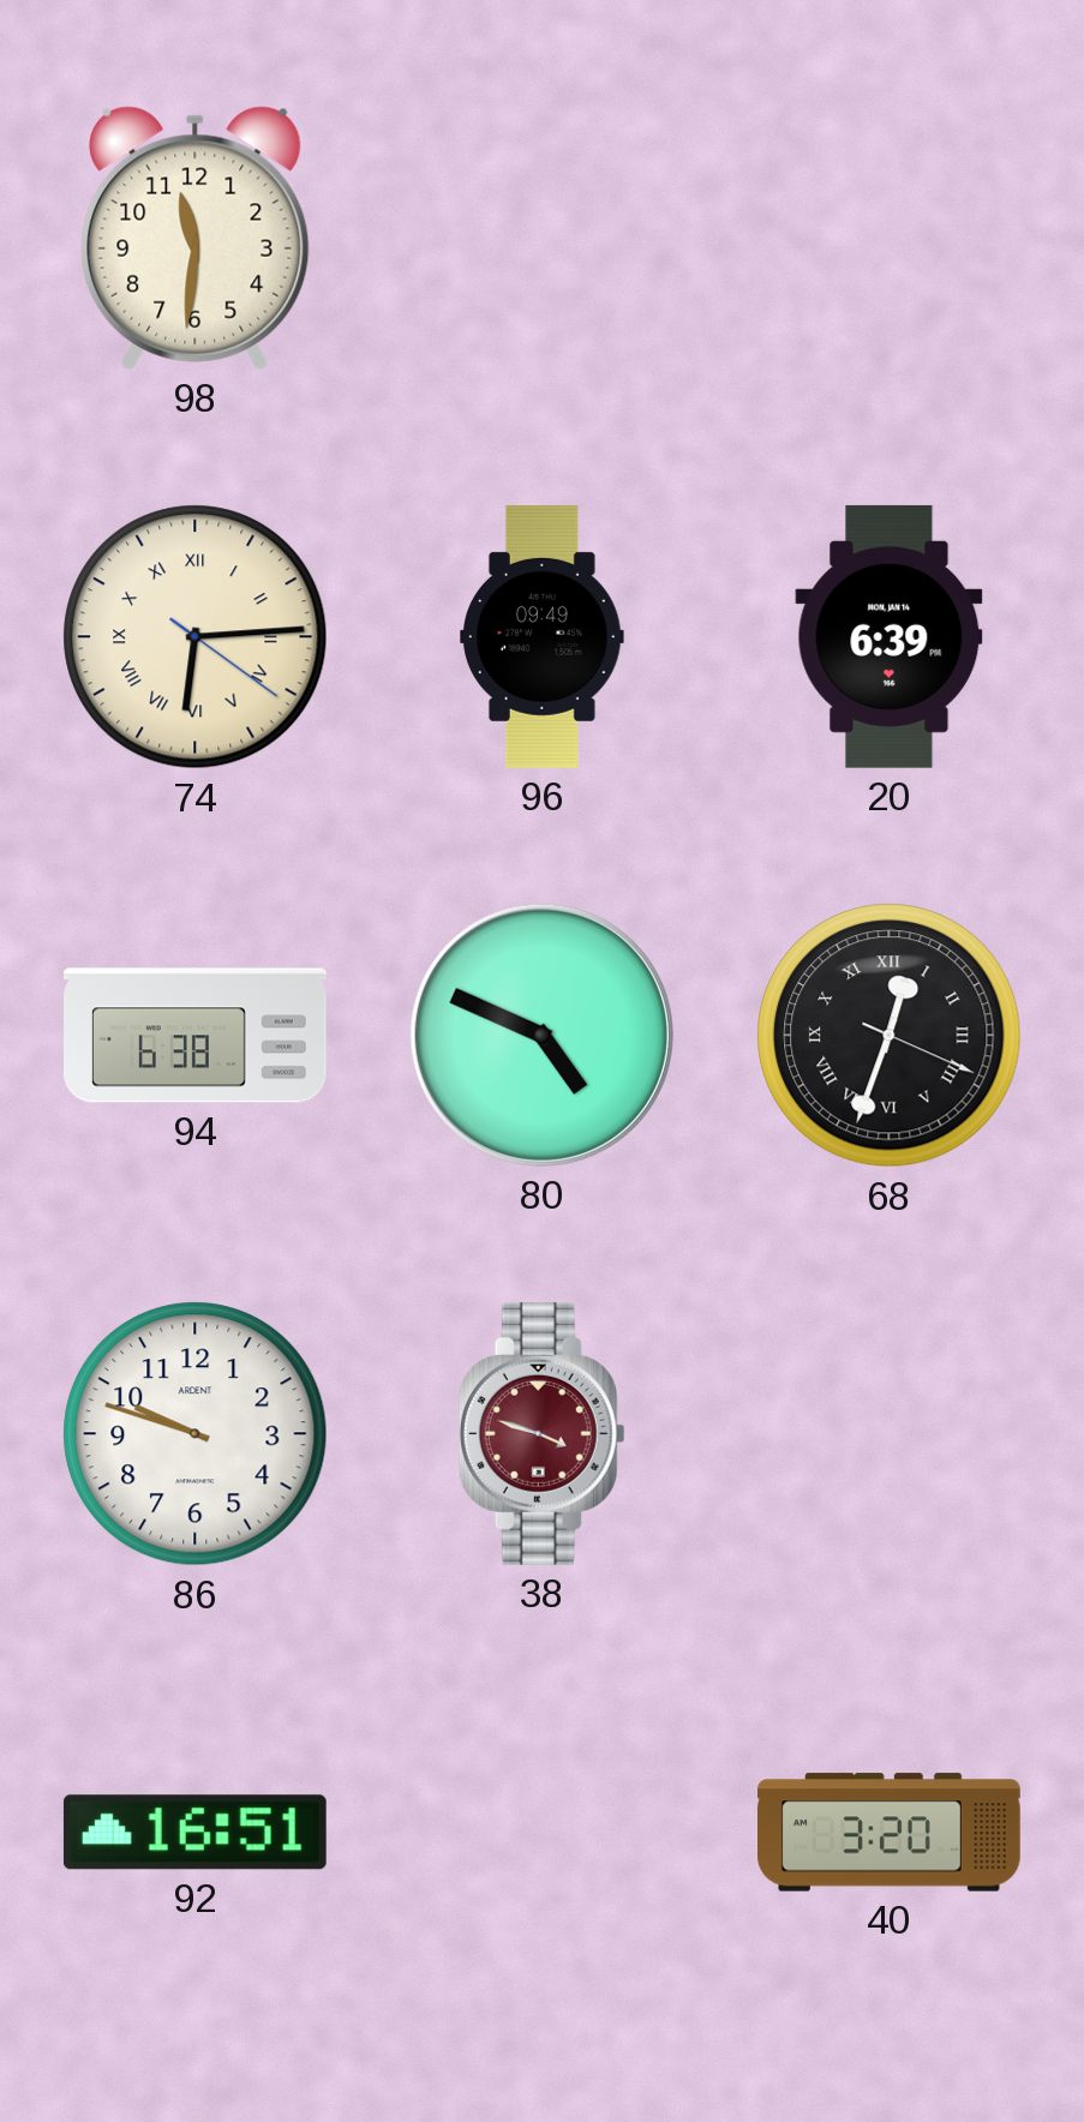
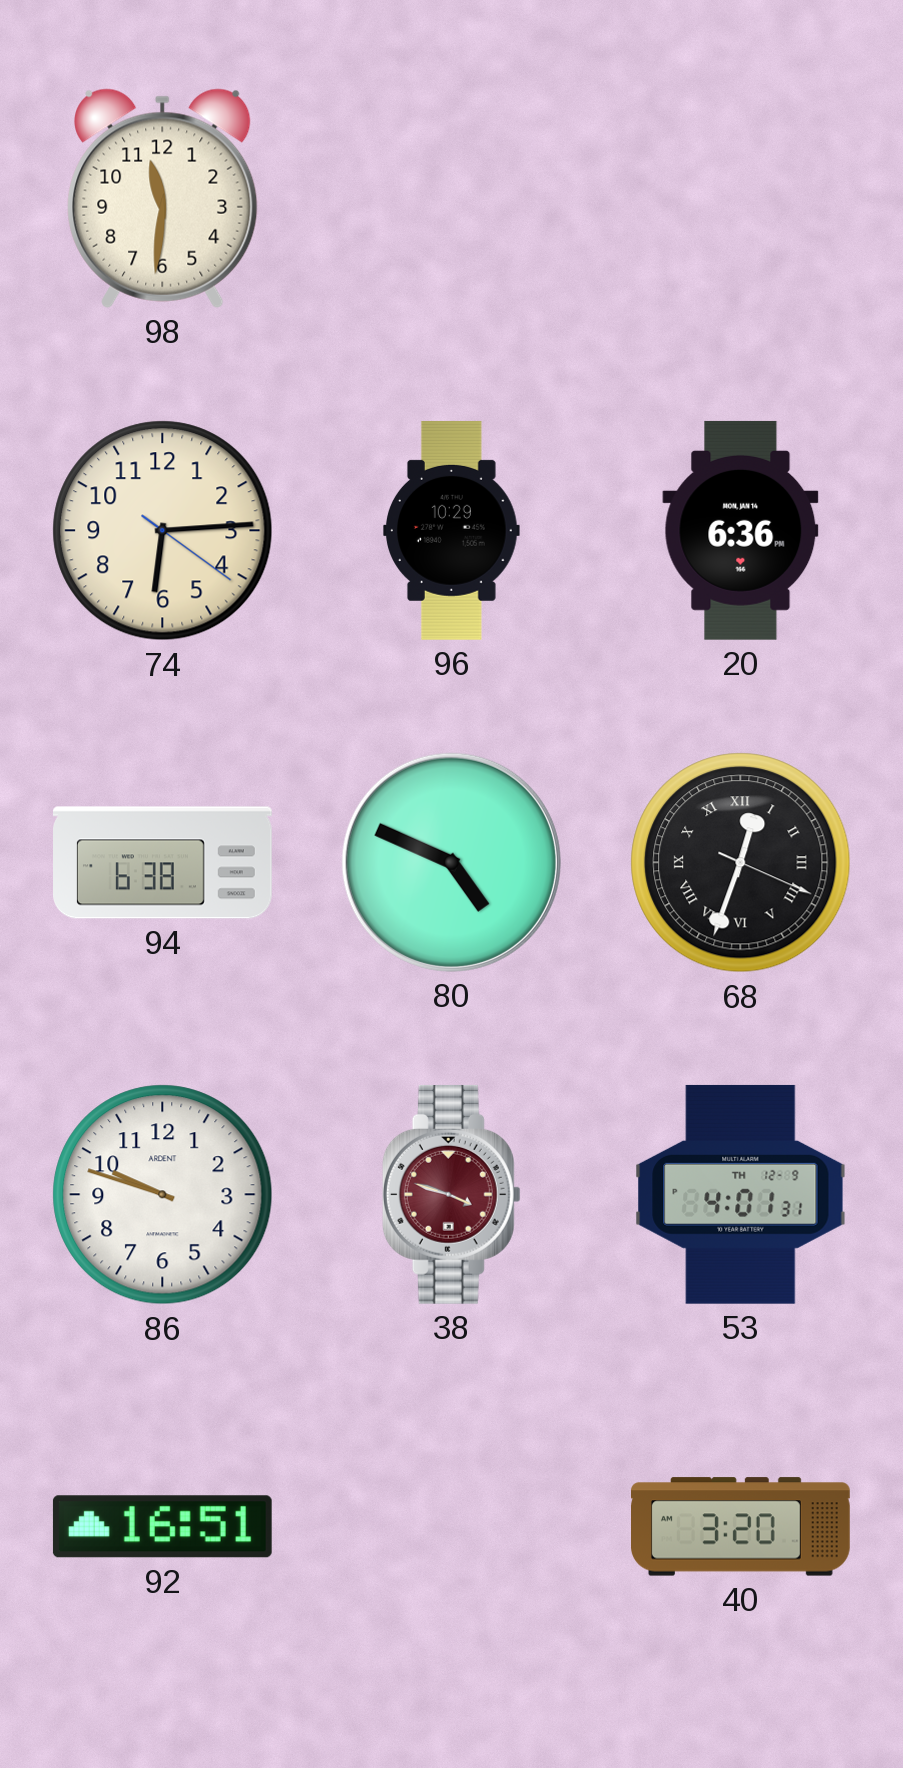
74 numerals: Roman -> Arabic
96: 09:49 -> 10:29
20: 6:39 -> 6:36
53: none -> 4:01
